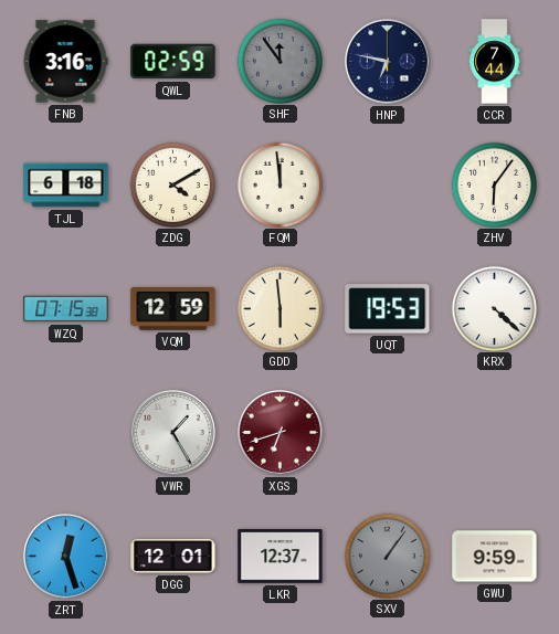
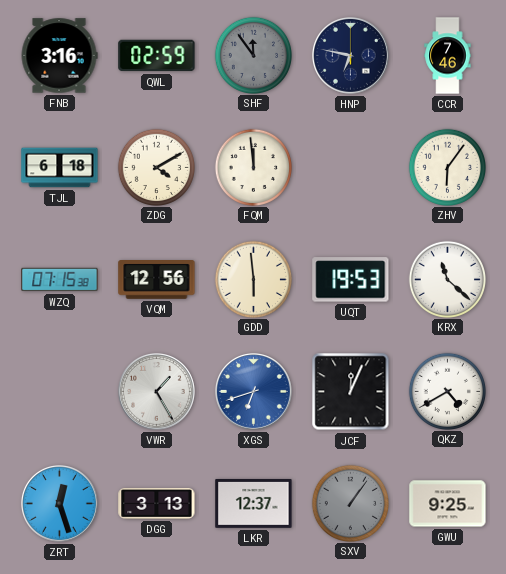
CCR: 7:44 -> 7:46
VQM: 12:59 -> 12:56
KRX: 4:22 -> 11:22
XGS dial: burgundy -> blue
JCF: none -> 12:04
QKZ: none -> 4:40
DGG: 12:01 -> 3:13
GWU: 9:59 -> 9:25
